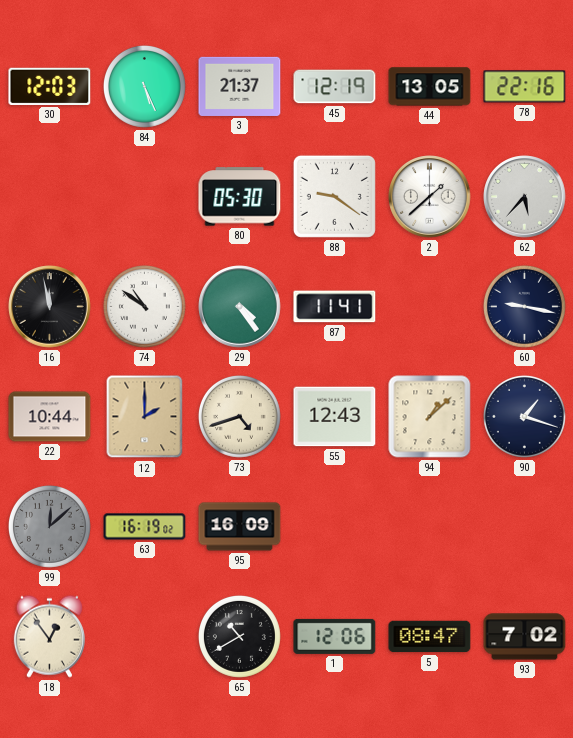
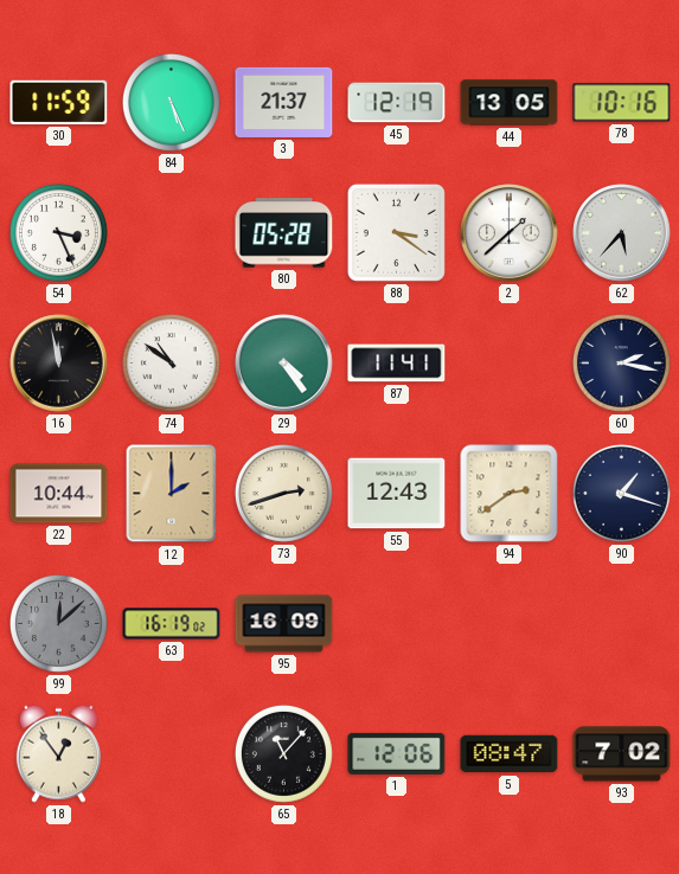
30: 12:03 -> 11:59
78: 22:16 -> 10:16
54: none -> 3:26
80: 05:30 -> 05:28
88: 9:21 -> 3:21
60: 9:17 -> 2:17
73: 4:42 -> 2:42
94: 1:08 -> 2:39
65: 10:40 -> 11:07
